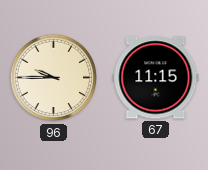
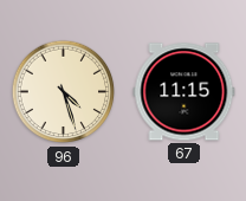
96: 9:45 -> 4:27
